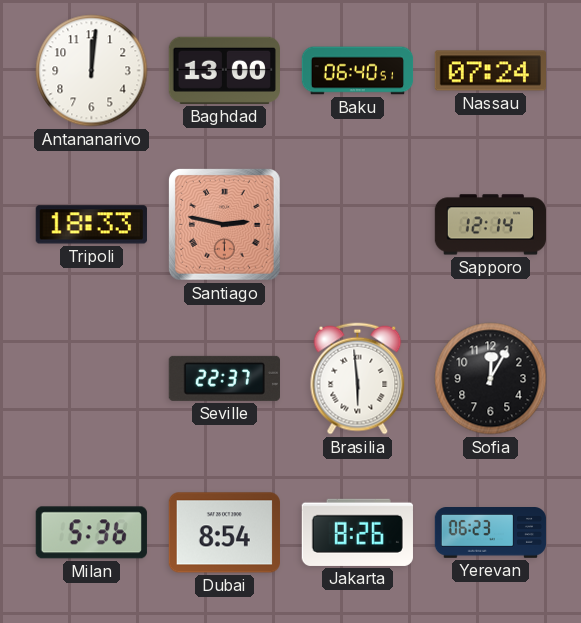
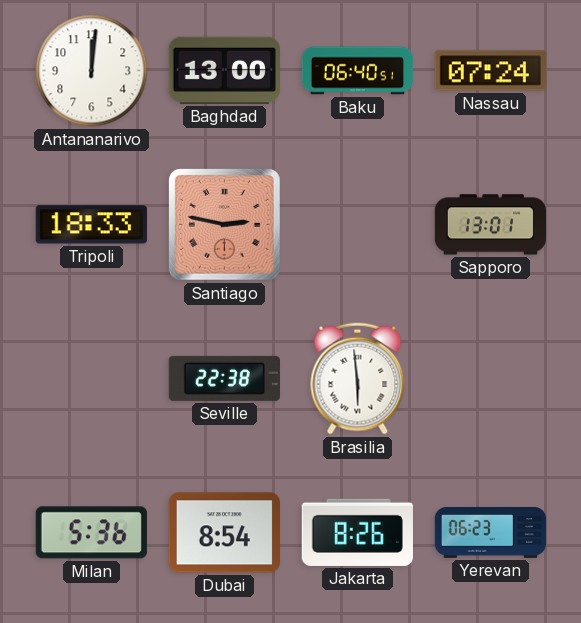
Sapporo: 12:14 -> 13:01
Seville: 22:37 -> 22:38
Sofia: 12:05 -> none
